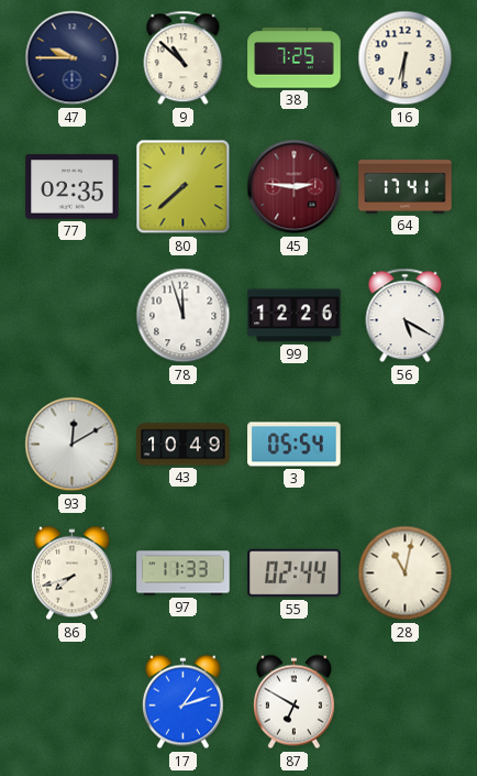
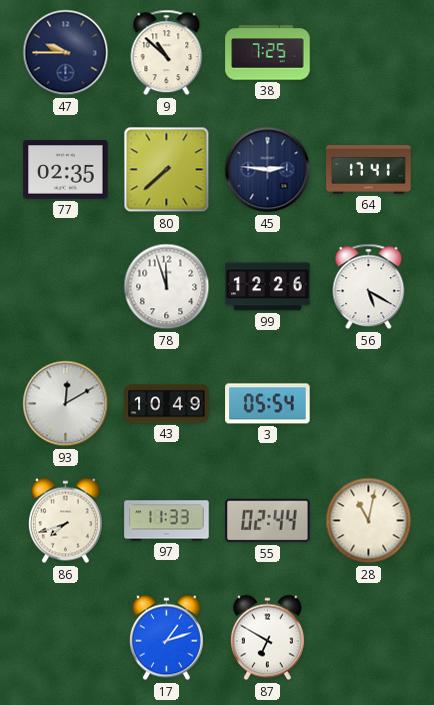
16: 6:31 -> none
45 dial: burgundy -> navy
